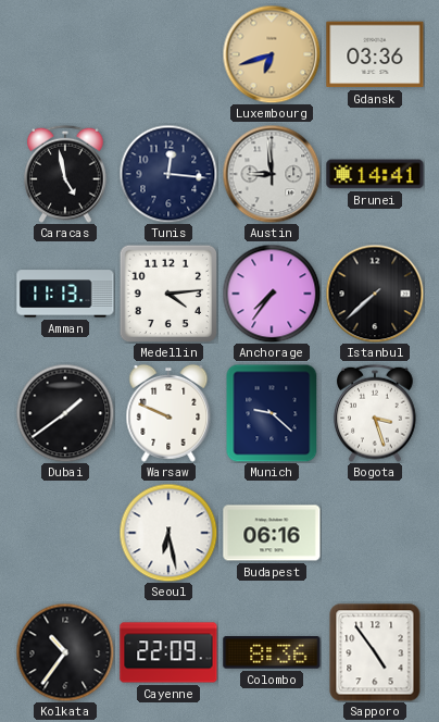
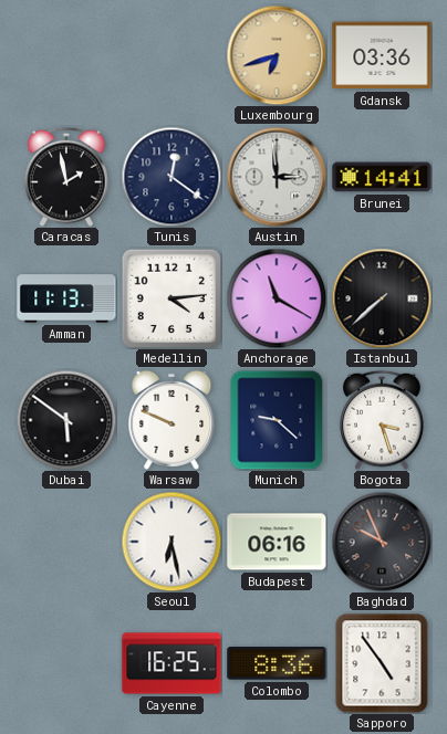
Caracas: 4:58 -> 1:58
Tunis: 12:16 -> 12:21
Austin: 8:59 -> 2:59
Anchorage: 7:36 -> 11:20
Dubai: 1:39 -> 5:51
Baghdad: none -> 9:56
Kolkata: 10:36 -> none
Cayenne: 22:09 -> 16:25
